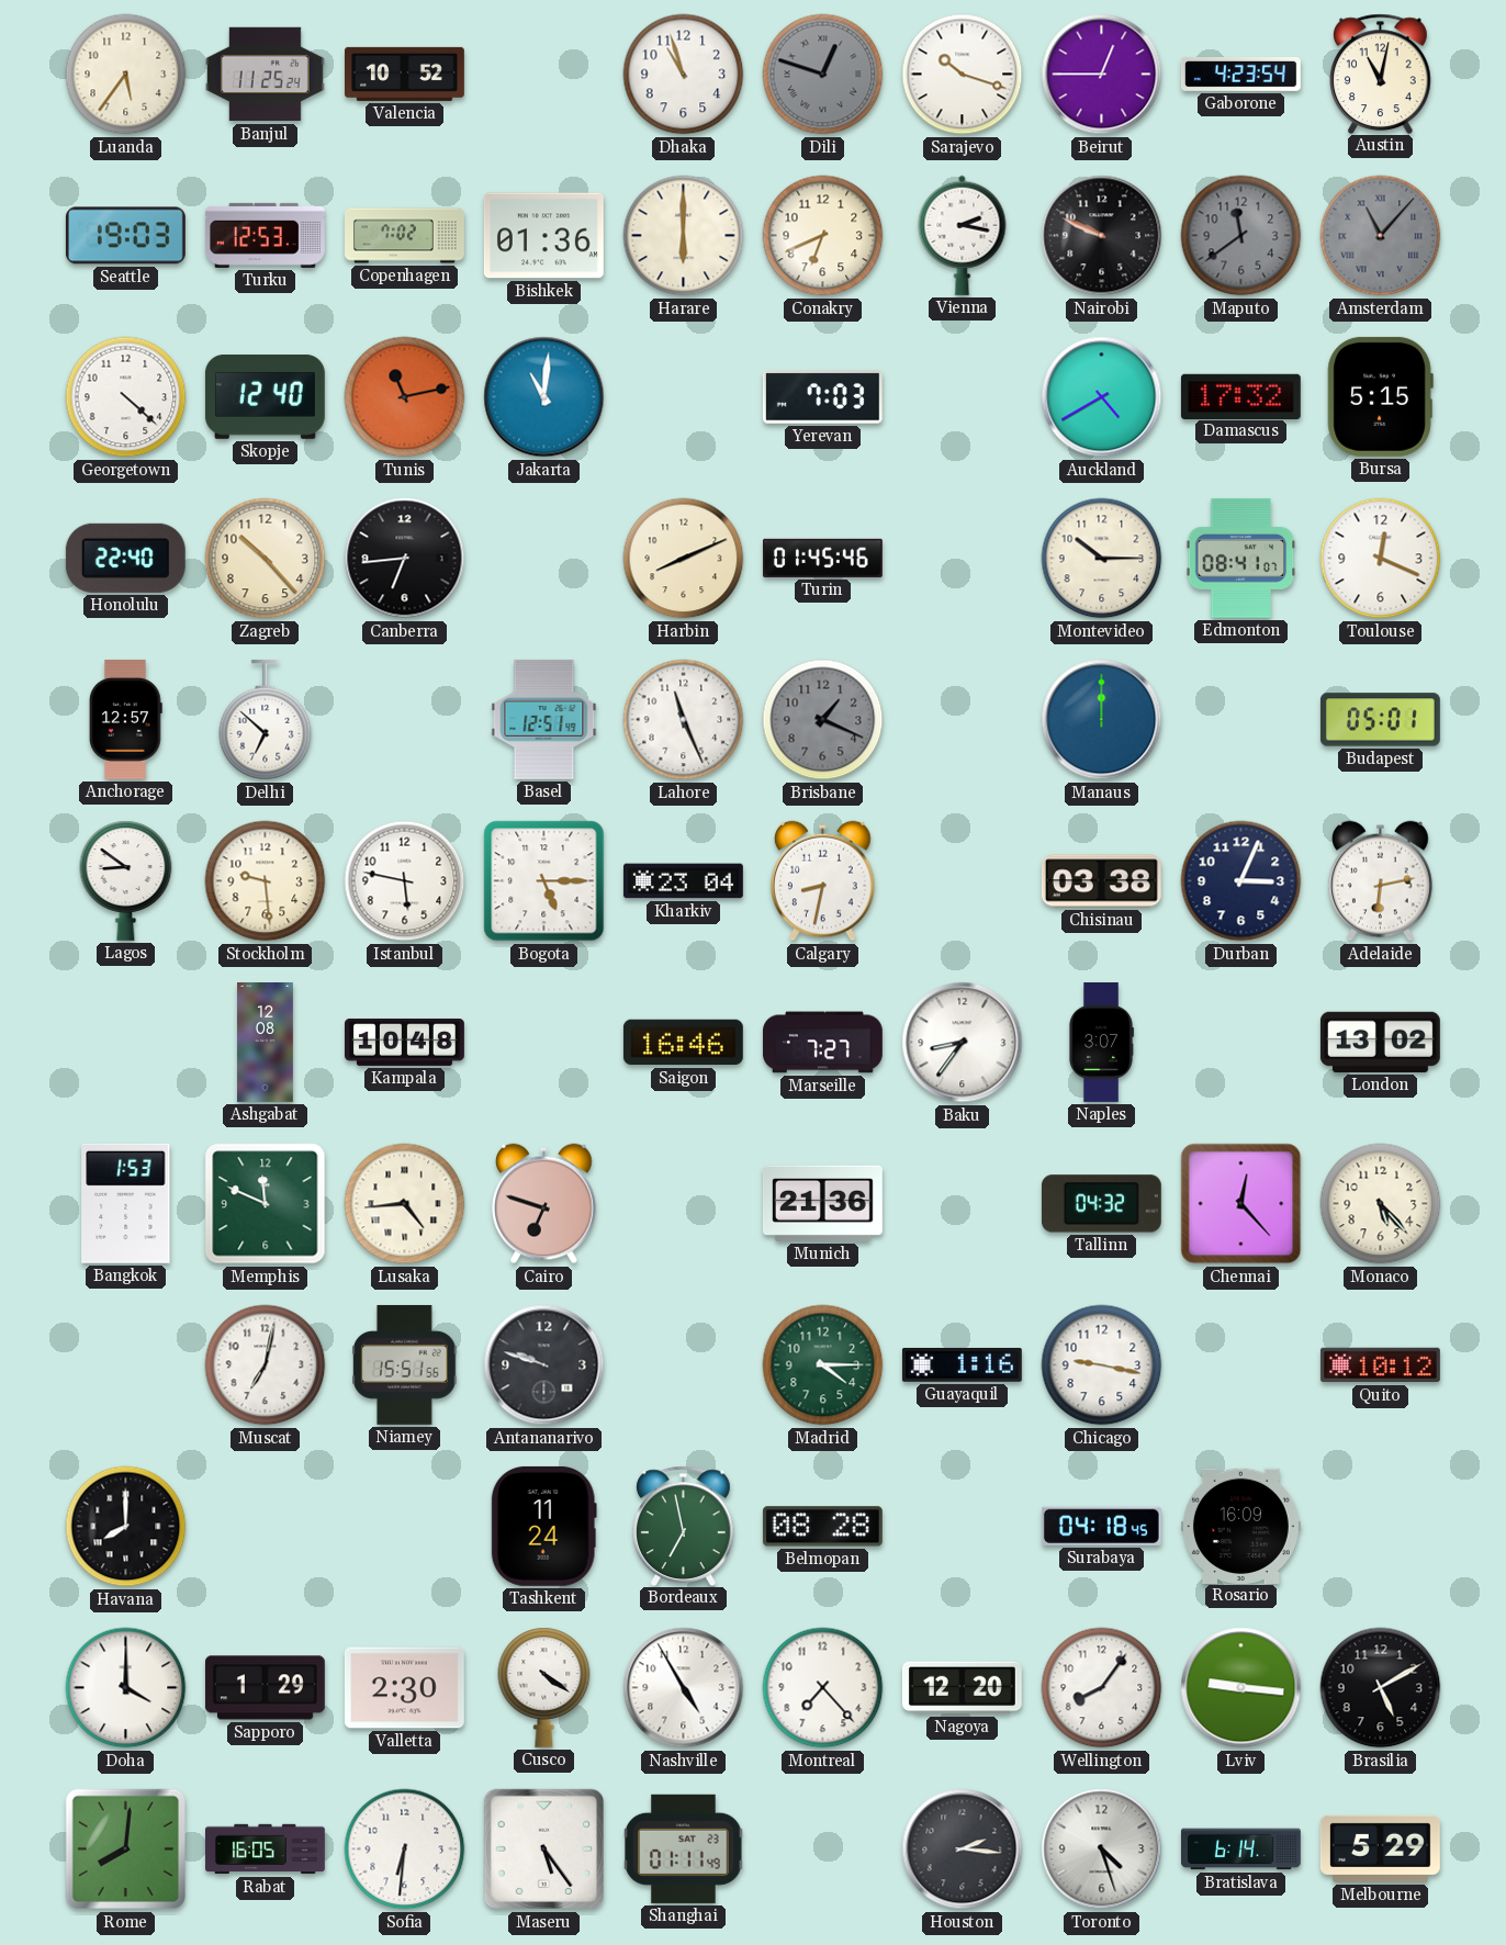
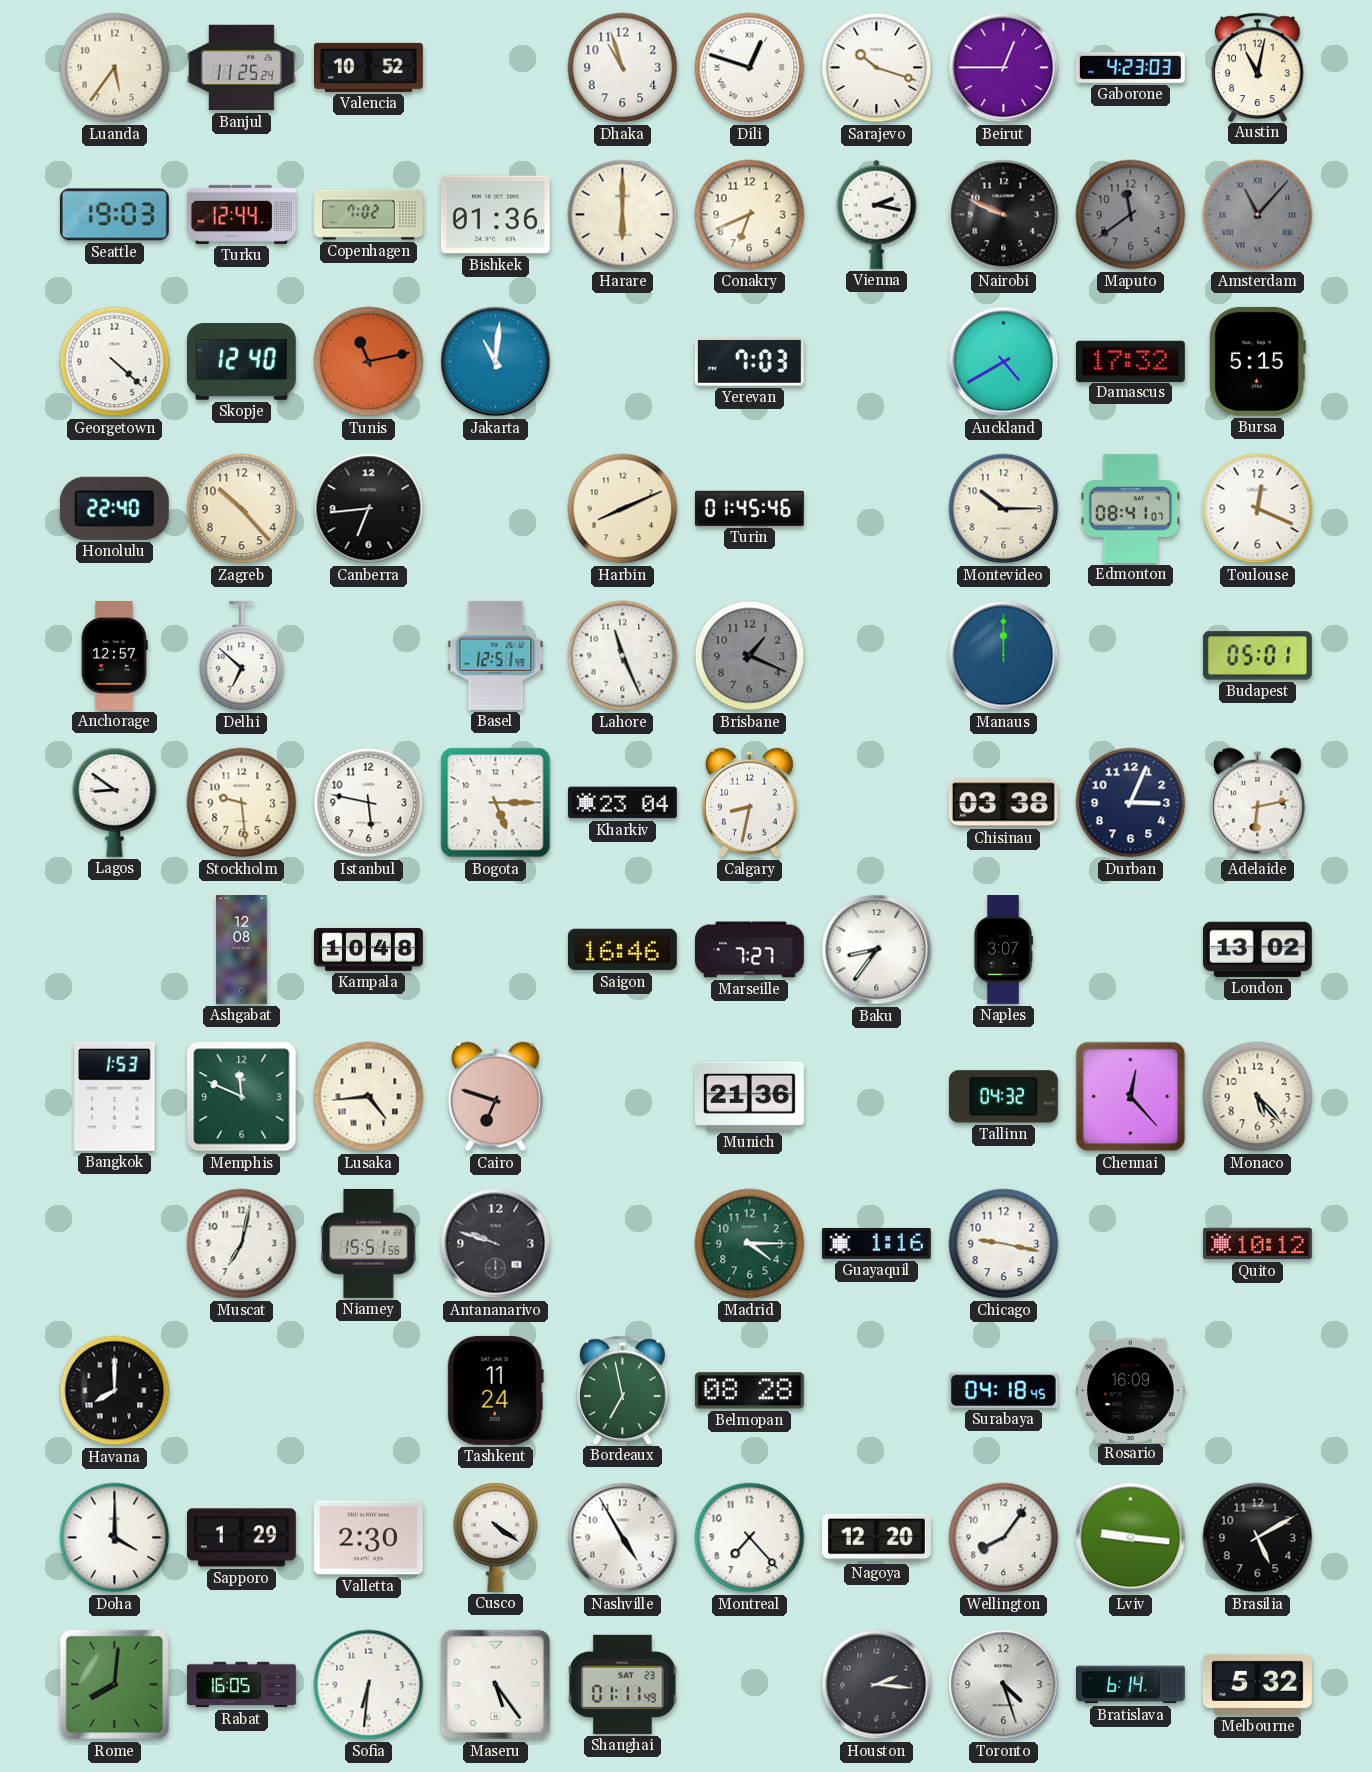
Dili dial: grey -> white
Gaborone: 4:23:54 -> 4:23:03
Turku: 12:53 -> 12:44
Melbourne: 5:29 -> 5:32
